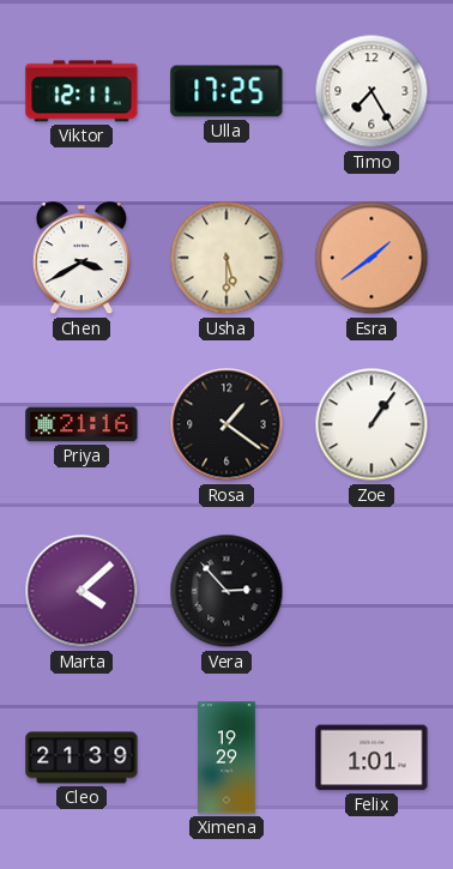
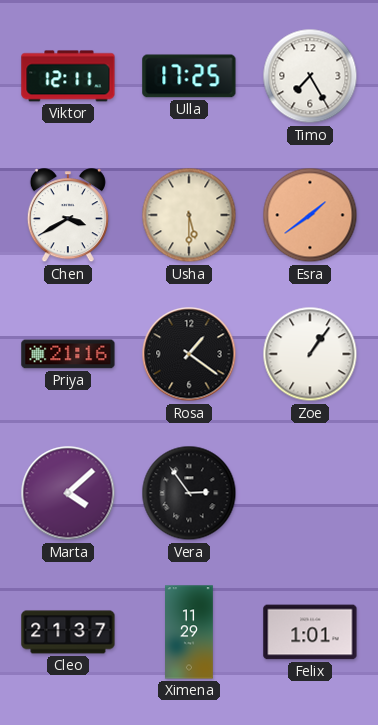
Vera: 2:53 -> 2:54
Cleo: 21:39 -> 21:37
Ximena: 19:29 -> 11:29
